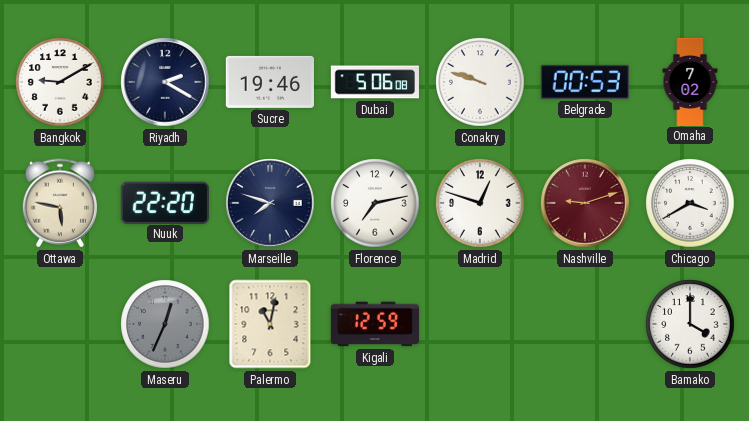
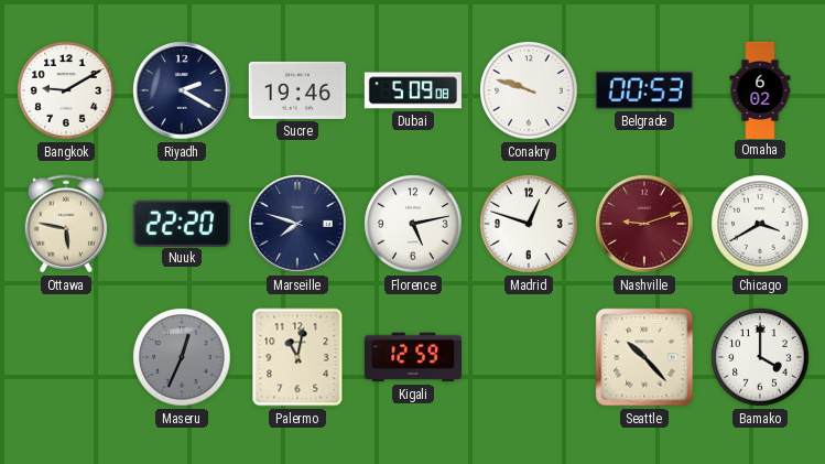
Dubai: 5:06 -> 5:09
Omaha: 7:02 -> 6:02
Florence: 7:13 -> 5:13
Seattle: none -> 10:23
